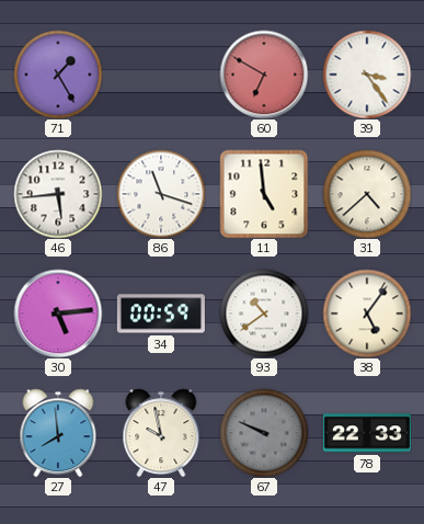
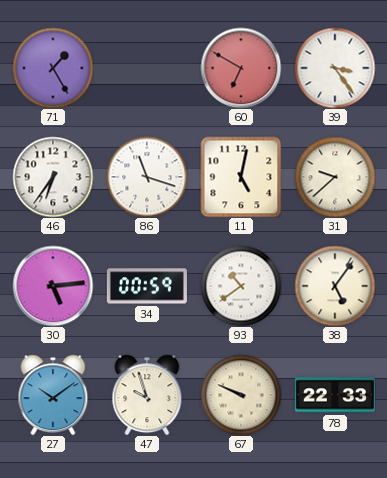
46: 5:44 -> 6:36
11: 4:59 -> 5:02
31: 4:38 -> 9:38
27: 7:59 -> 10:09
47: 9:58 -> 9:57
67 dial: grey -> cream
